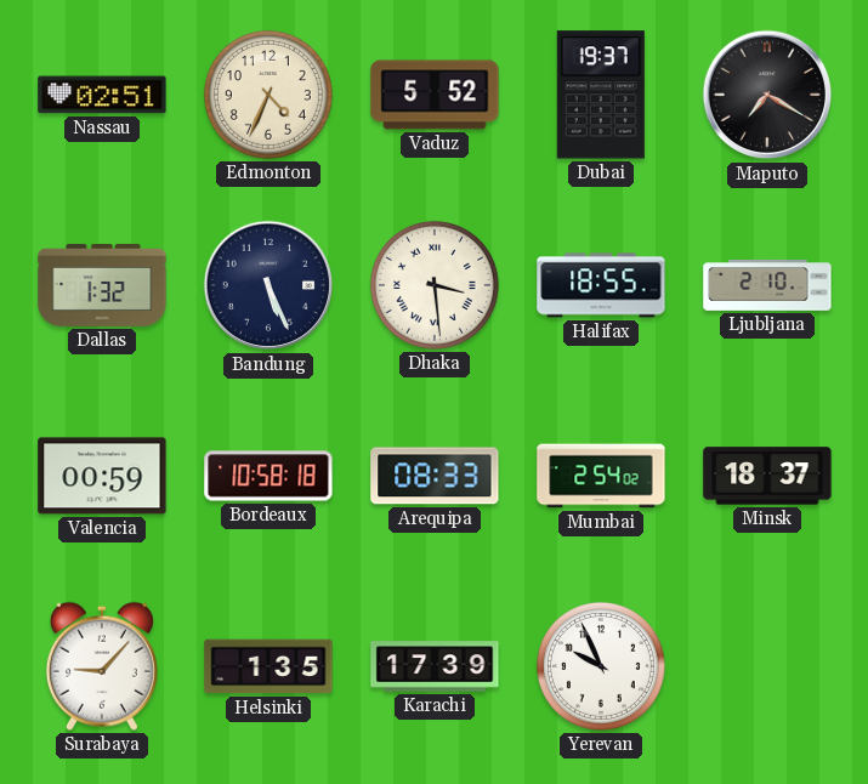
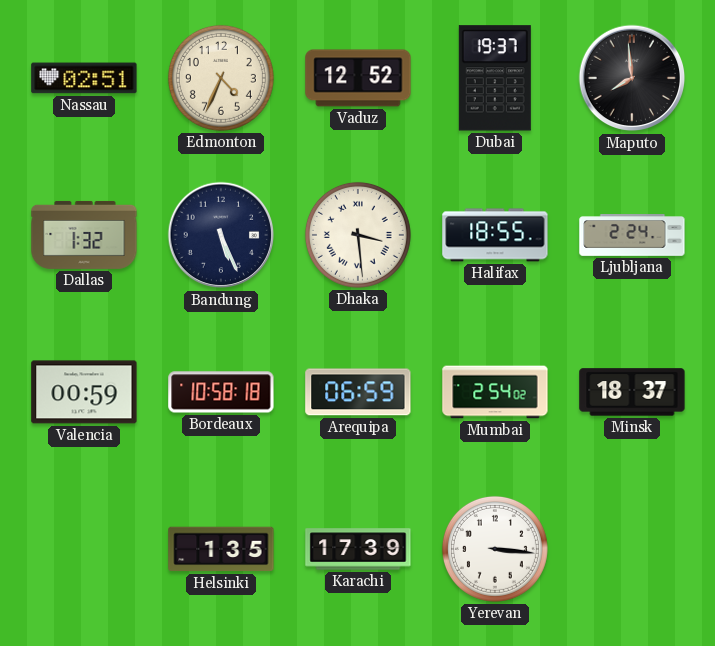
Vaduz: 5:52 -> 12:52
Maputo: 7:20 -> 7:59
Ljubljana: 2:10 -> 2:24
Arequipa: 08:33 -> 06:59
Surabaya: 9:07 -> none
Yerevan: 9:56 -> 3:16
